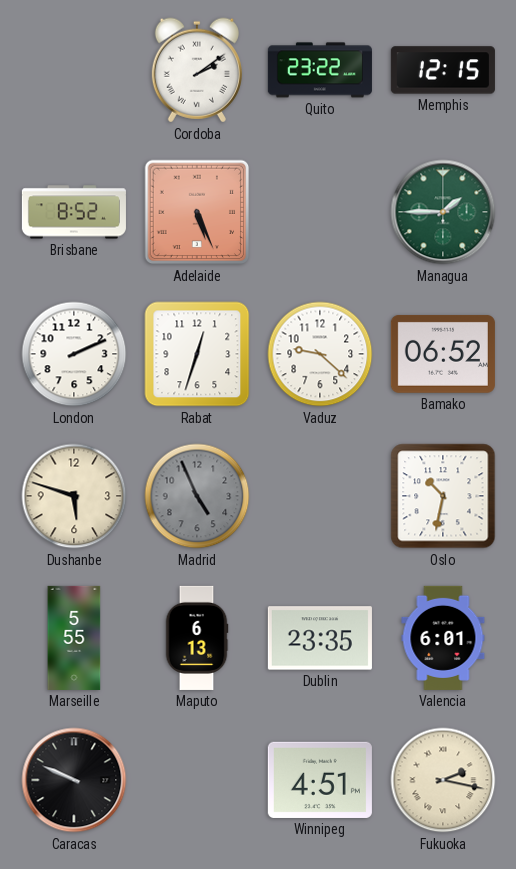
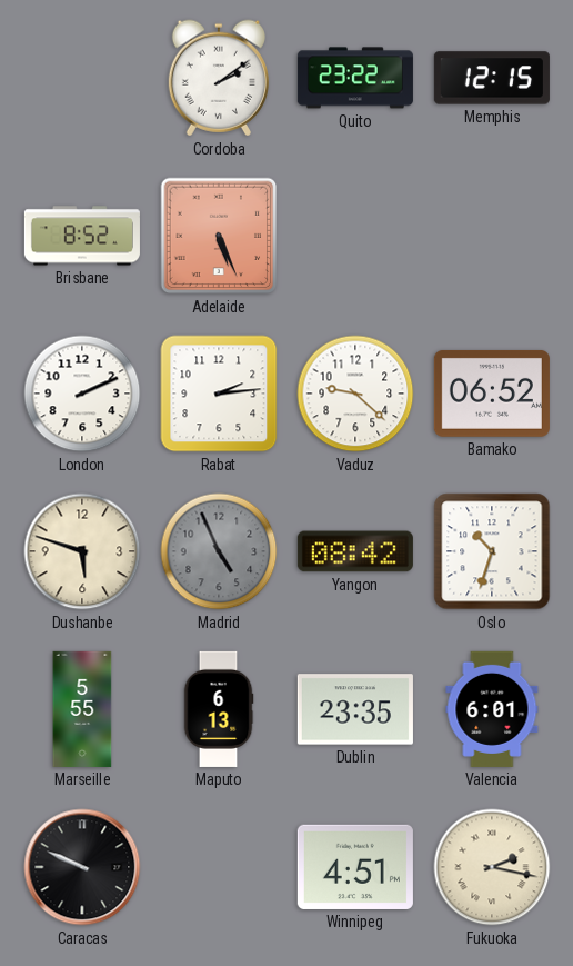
Managua: 1:45 -> none
Rabat: 12:33 -> 2:14
Yangon: none -> 08:42
Oslo: 10:32 -> 10:33
